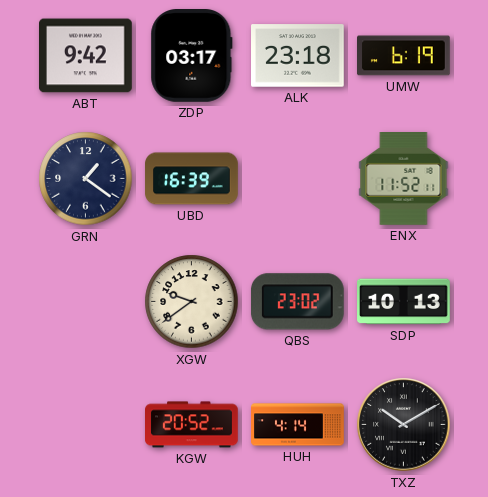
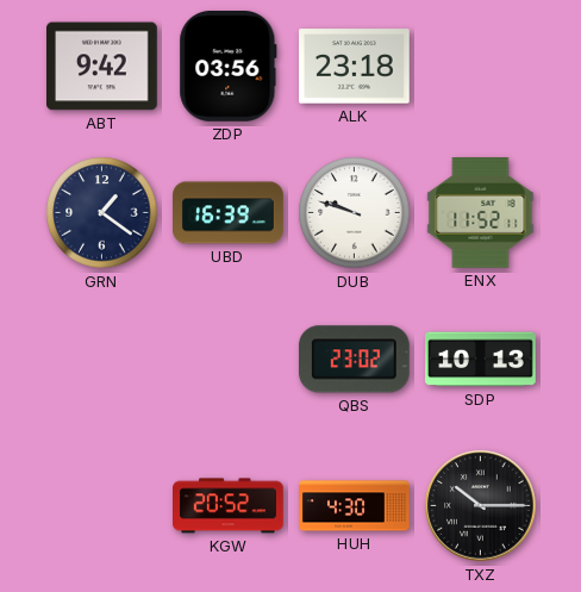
ZDP: 03:17 -> 03:56
UMW: 6:19 -> none
DUB: none -> 9:48
XGW: 9:39 -> none
HUH: 4:14 -> 4:30
TXZ: 10:10 -> 10:15
